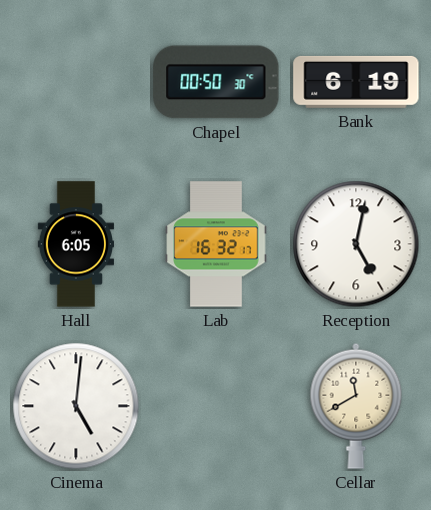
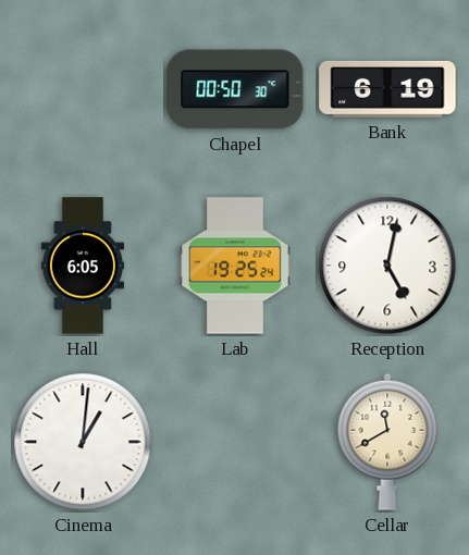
Lab: 16:32 -> 19:25
Cinema: 5:01 -> 1:01
